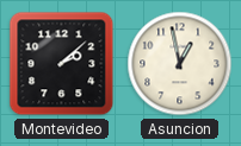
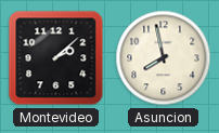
Asuncion: 12:58 -> 7:58
